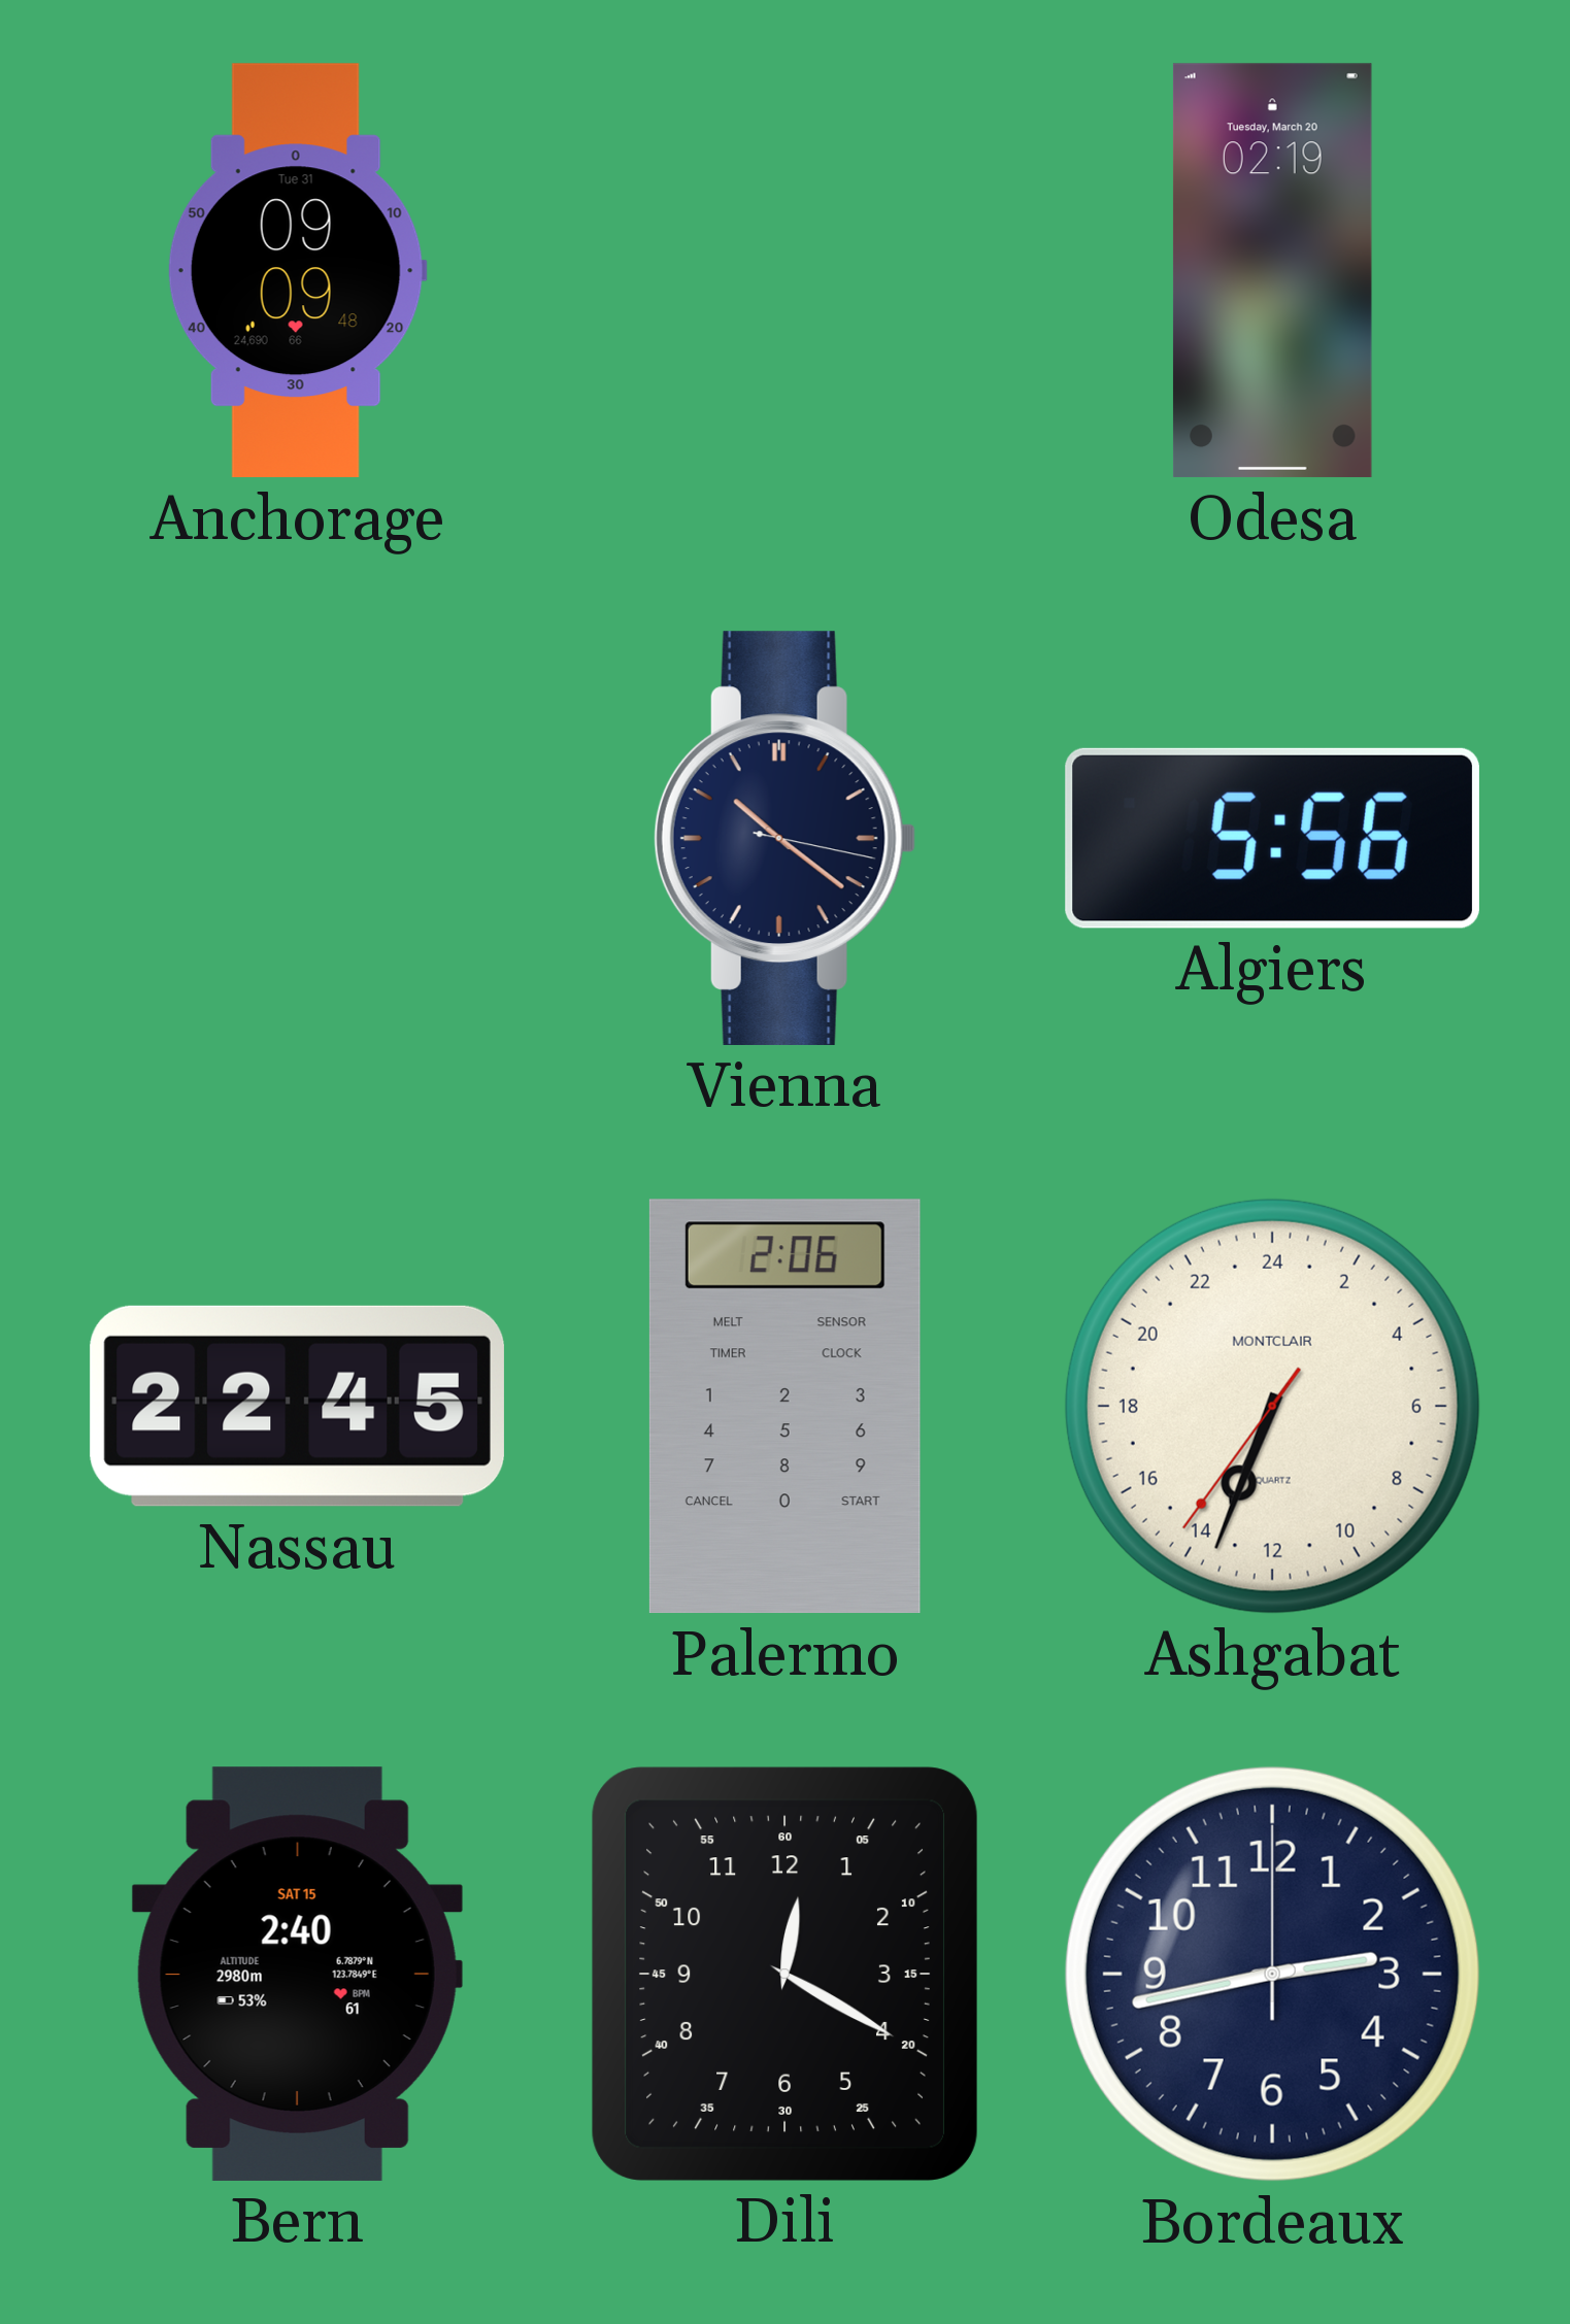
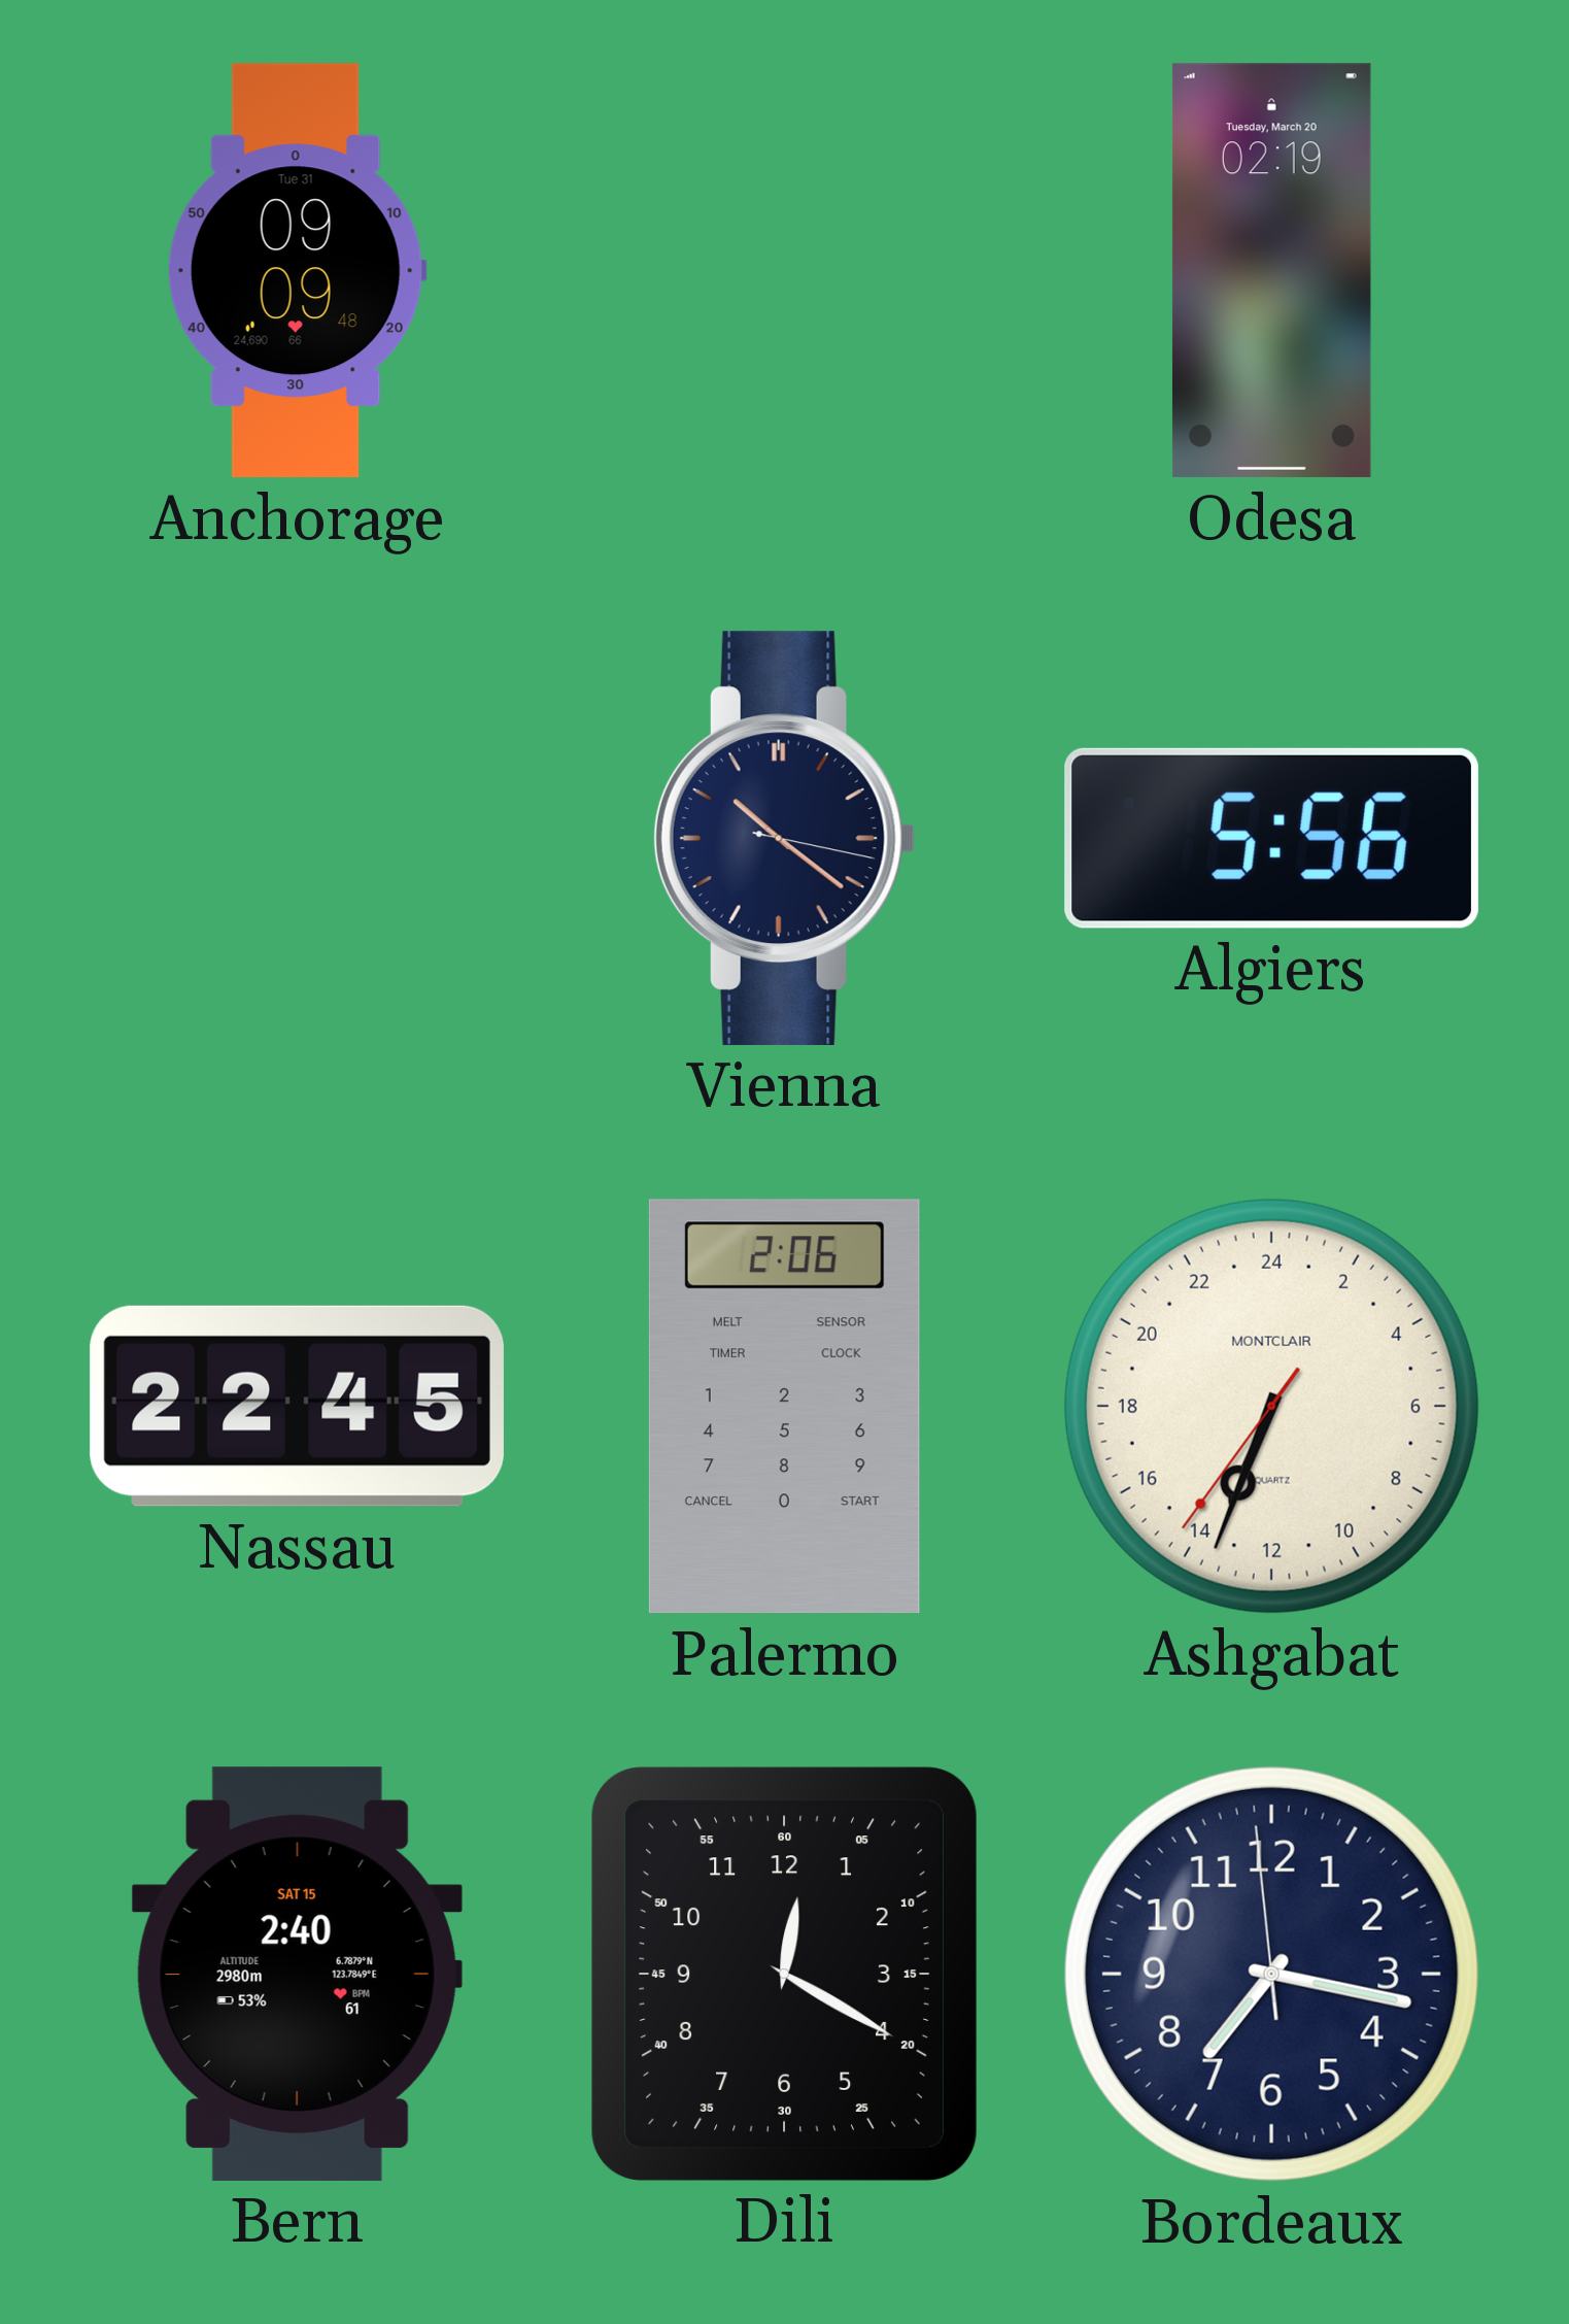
Bordeaux: 2:43 -> 7:16
